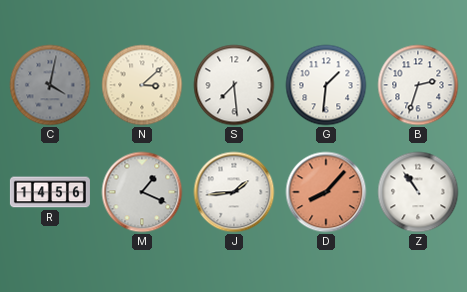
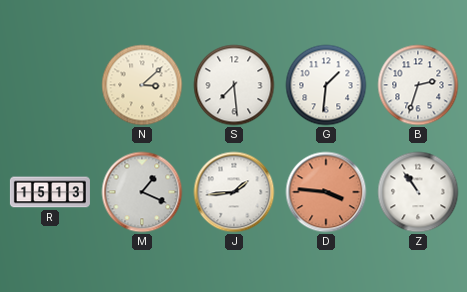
C: 4:02 -> none
R: 14:56 -> 15:13
D: 8:07 -> 3:46
